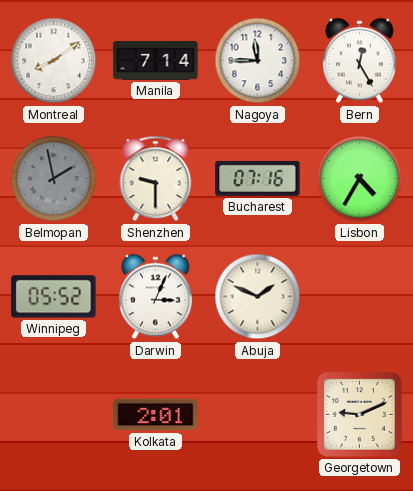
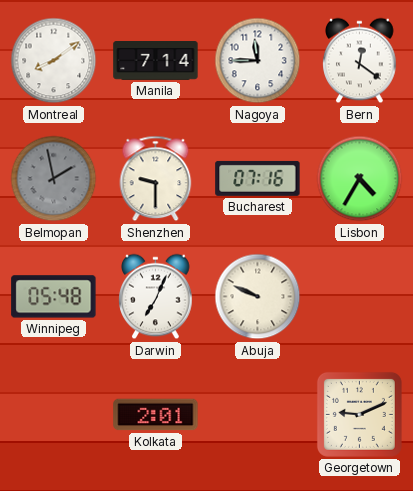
Bern: 12:25 -> 12:21
Winnipeg: 05:52 -> 05:48
Darwin: 3:04 -> 7:04
Abuja: 1:49 -> 9:49
